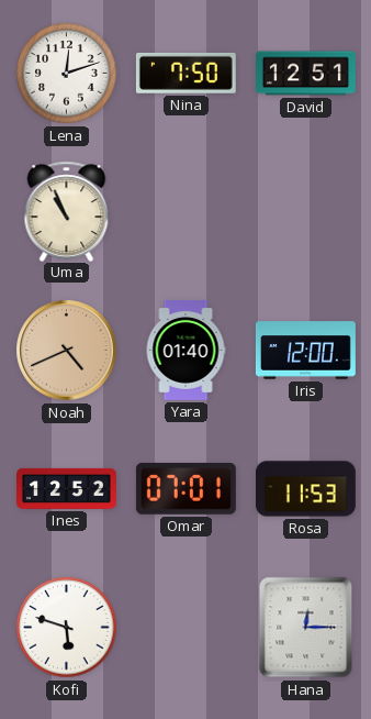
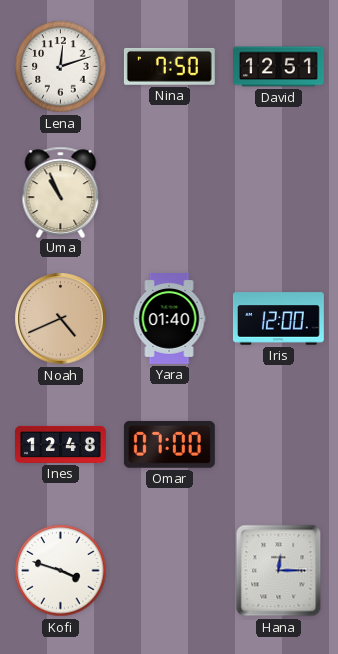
Ines: 12:52 -> 12:48
Omar: 07:01 -> 07:00
Rosa: 11:53 -> none
Kofi: 5:48 -> 3:48
